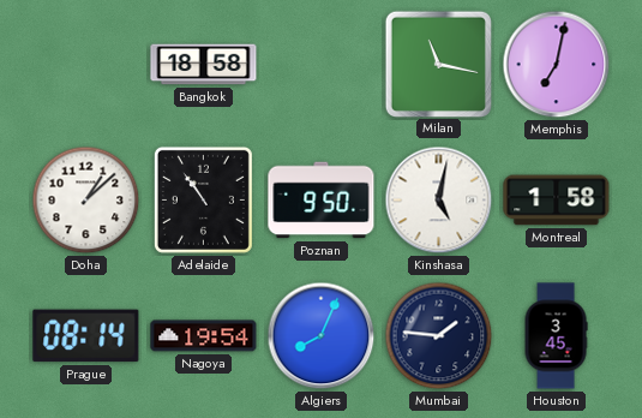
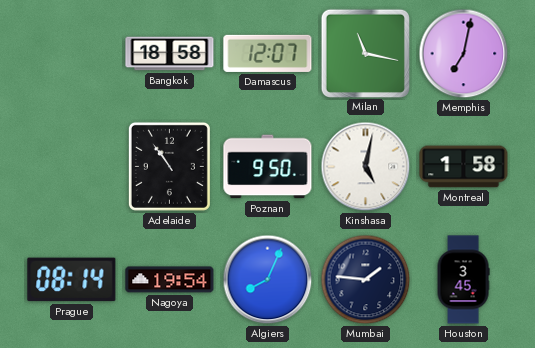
Damascus: none -> 12:07
Doha: 1:08 -> none
